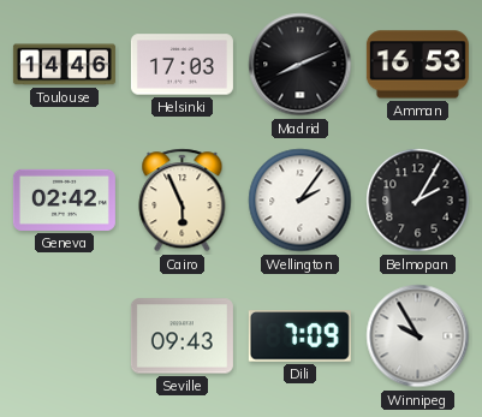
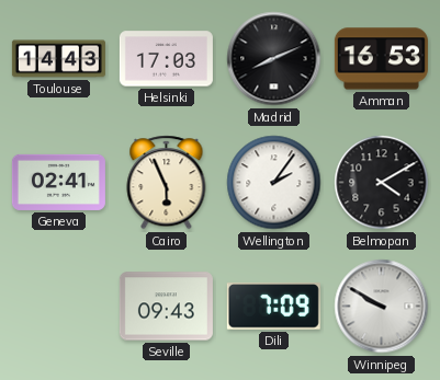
Toulouse: 14:46 -> 14:43
Geneva: 02:42 -> 02:41
Belmopan: 2:05 -> 4:10
Winnipeg: 9:55 -> 9:50
